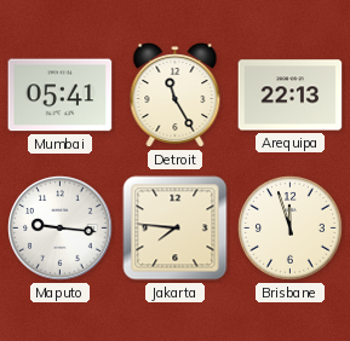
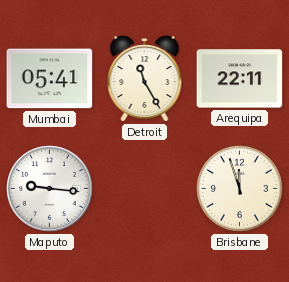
Arequipa: 22:13 -> 22:11
Jakarta: 7:46 -> none
